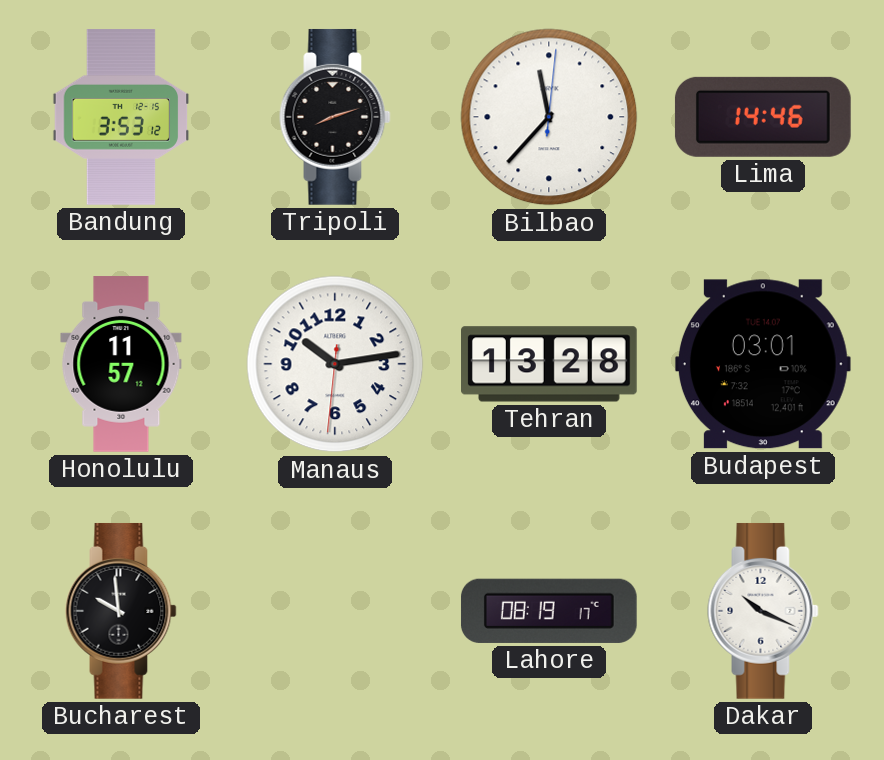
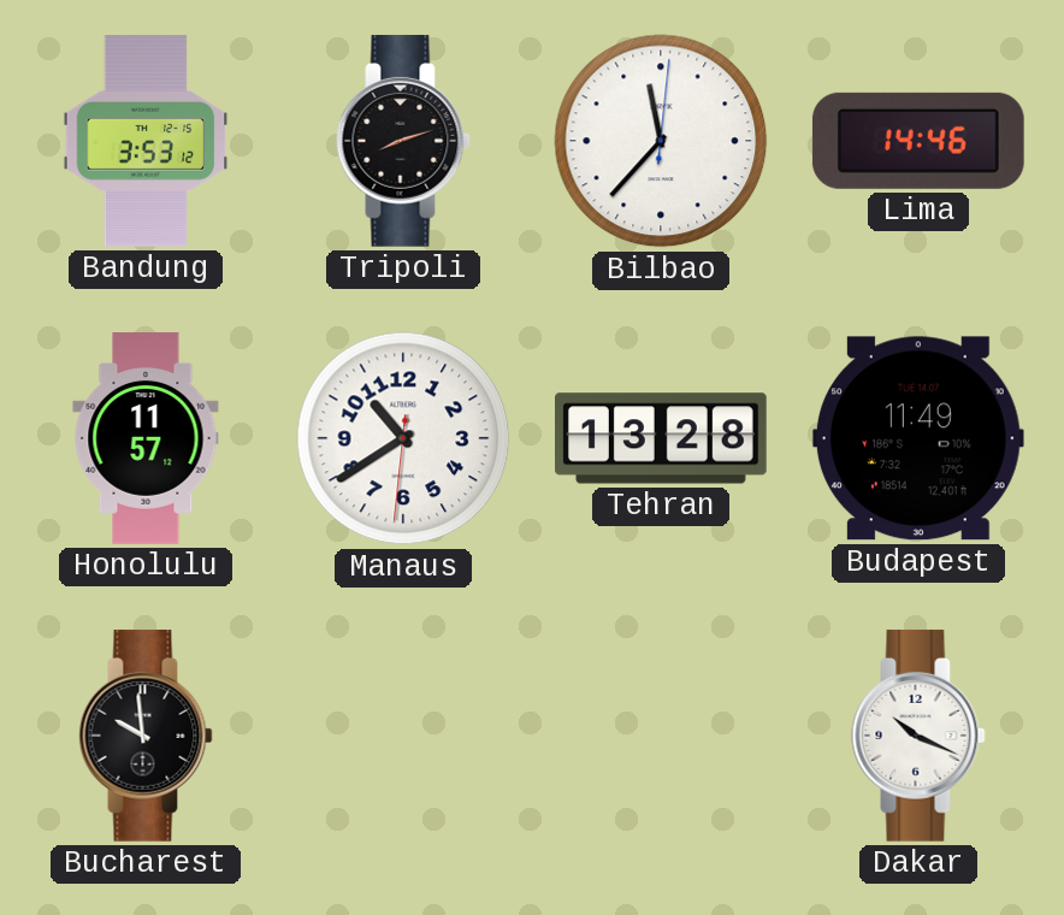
Manaus: 10:13 -> 10:39
Budapest: 03:01 -> 11:49
Lahore: 08:19 -> none
